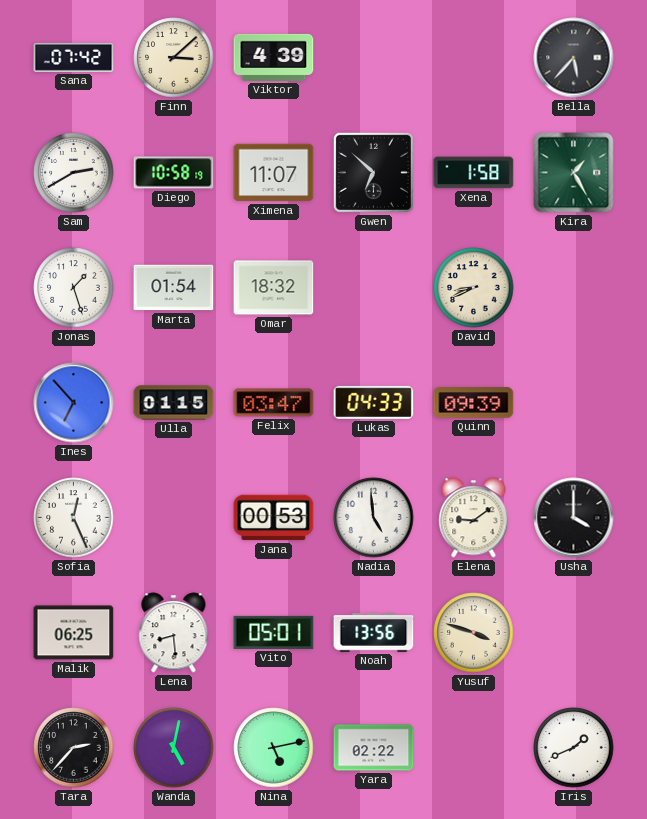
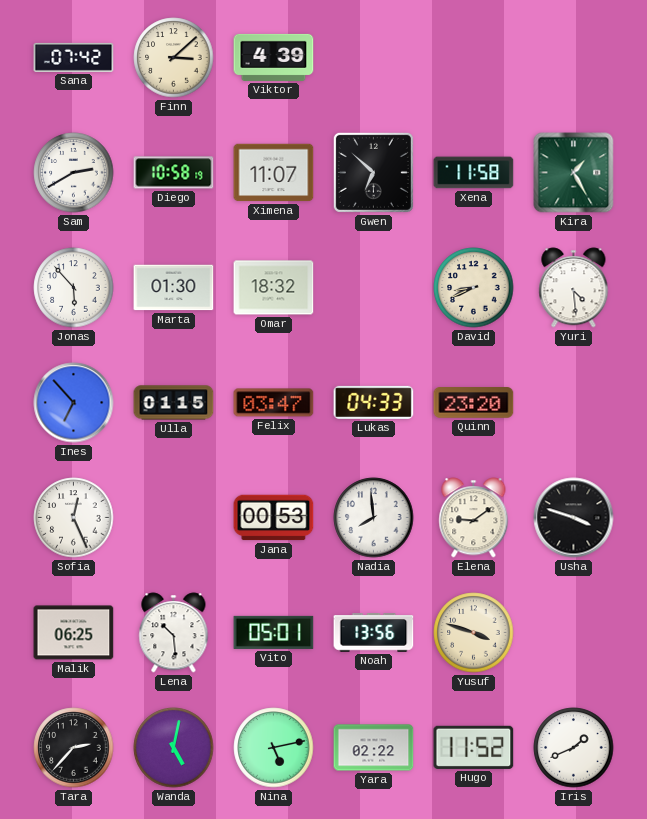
Bella: 5:37 -> none
Xena: 1:58 -> 11:58
Jonas: 1:27 -> 5:53
Marta: 01:54 -> 01:30
Yuri: none -> 4:29
Quinn: 09:39 -> 23:20
Nadia: 4:59 -> 7:59
Usha: 4:00 -> 3:48
Lena: 8:29 -> 10:29
Hugo: none -> 11:52
